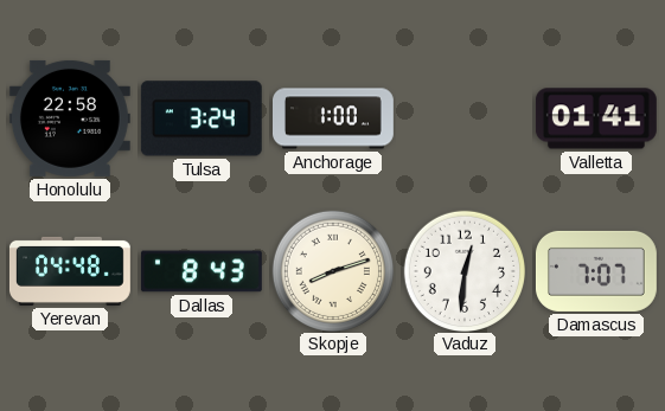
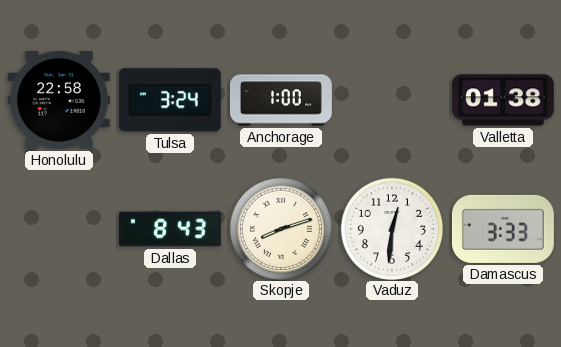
Valletta: 01:41 -> 01:38
Yerevan: 04:48 -> none
Damascus: 7:07 -> 3:33
